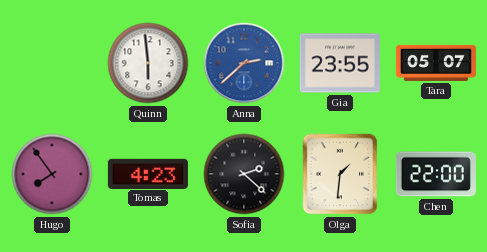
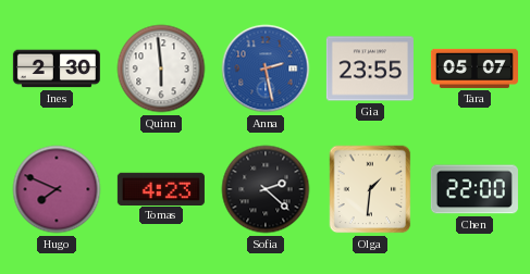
Ines: none -> 2:30
Anna: 2:38 -> 2:28
Hugo: 7:54 -> 7:49
